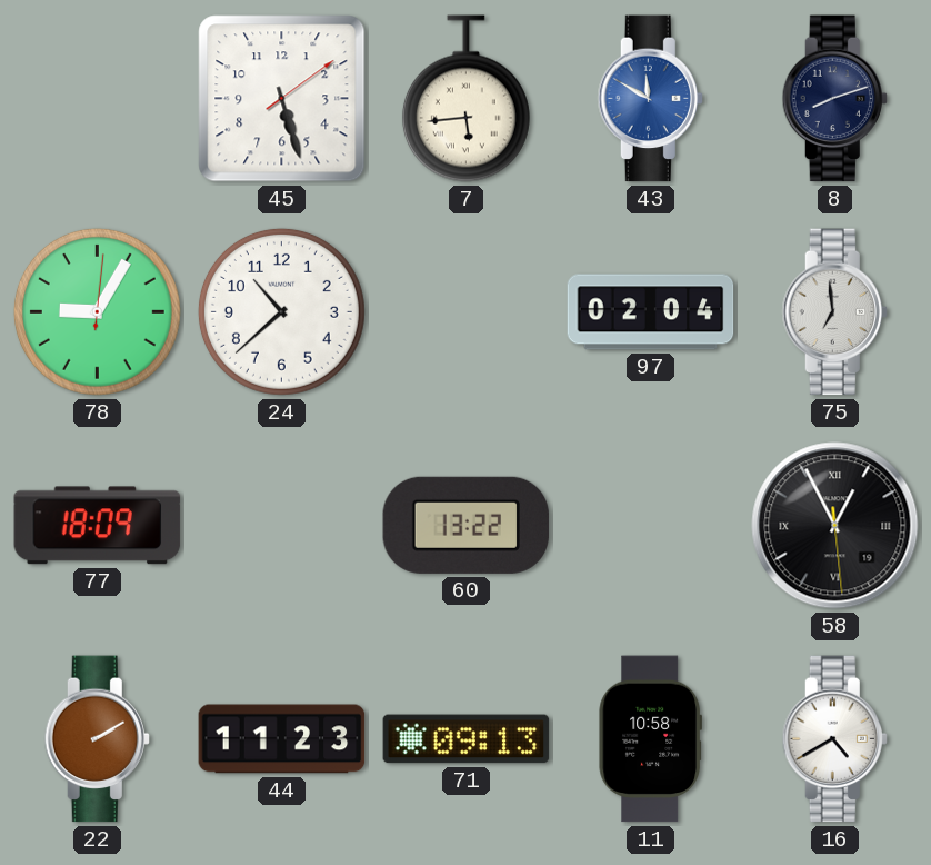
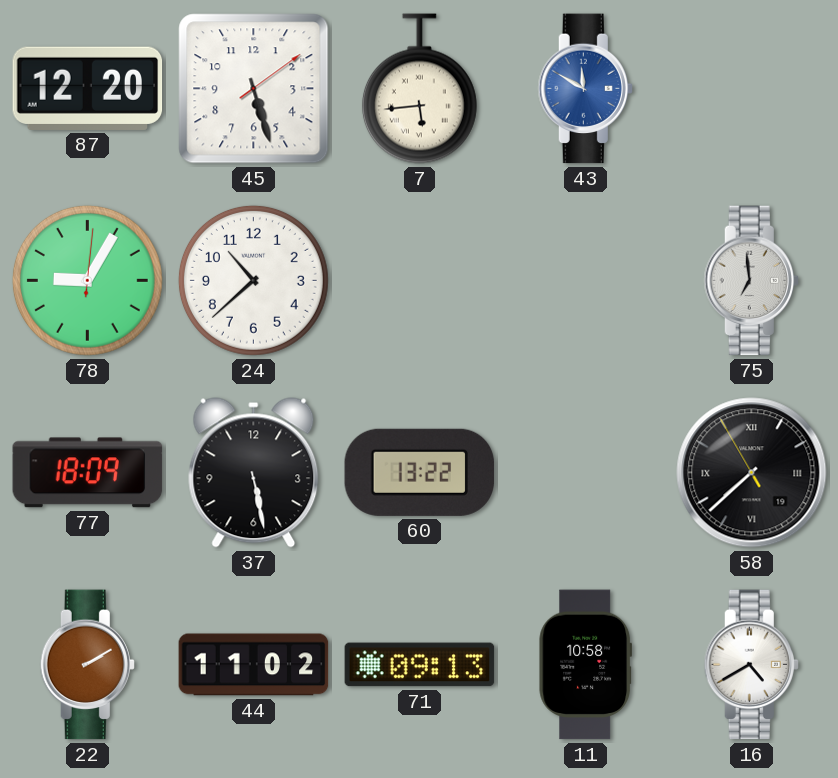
87: none -> 12:20
8: 8:12 -> none
97: 02:04 -> none
37: none -> 5:28
58: 12:55 -> 7:37
44: 11:23 -> 11:02
